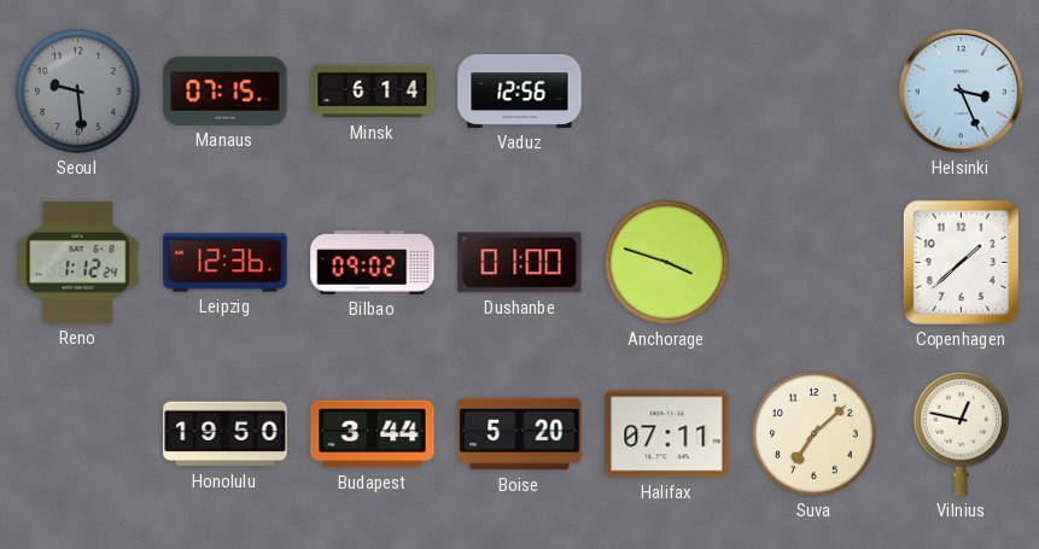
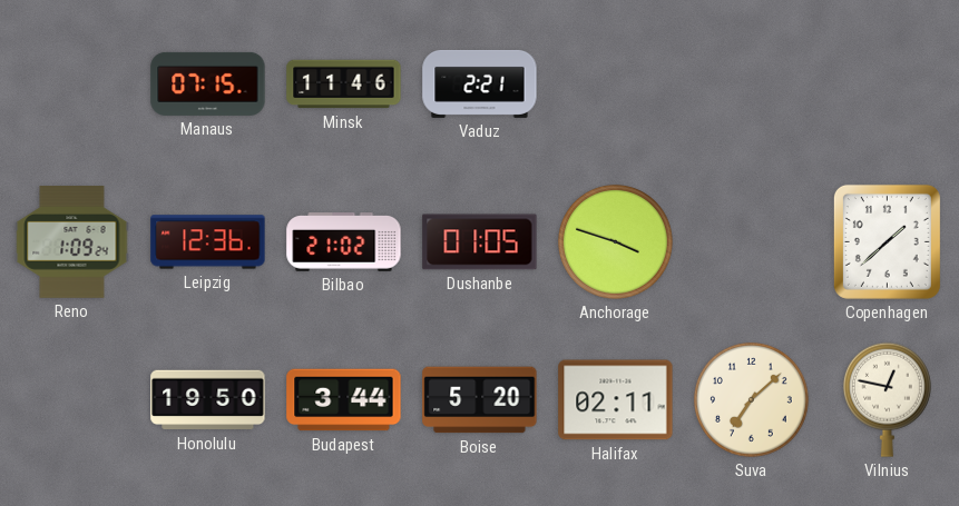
Seoul: 9:29 -> none
Minsk: 6:14 -> 11:46
Vaduz: 12:56 -> 2:21
Helsinki: 3:26 -> none
Reno: 1:12 -> 1:09
Bilbao: 09:02 -> 21:02
Dushanbe: 01:00 -> 01:05
Halifax: 07:11 -> 02:11
